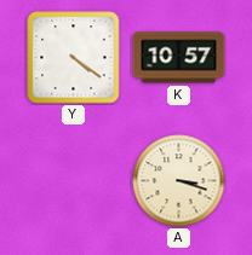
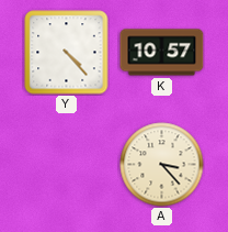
Y: 4:21 -> 4:23
A: 3:18 -> 3:23
